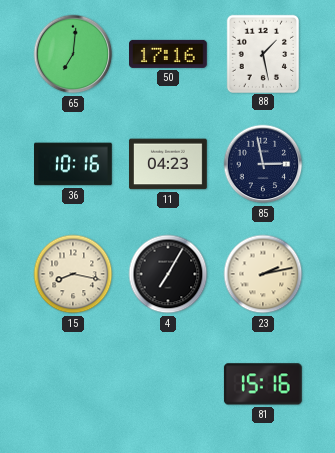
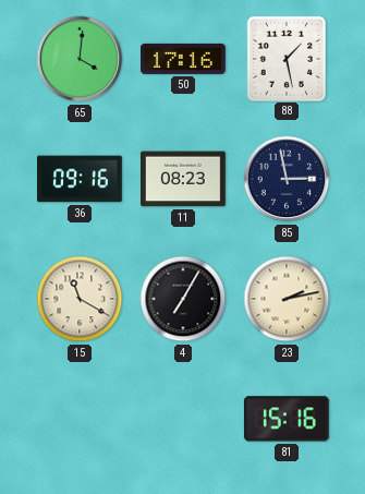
65: 7:01 -> 4:01
36: 10:16 -> 09:16
11: 04:23 -> 08:23
15: 8:17 -> 11:20
